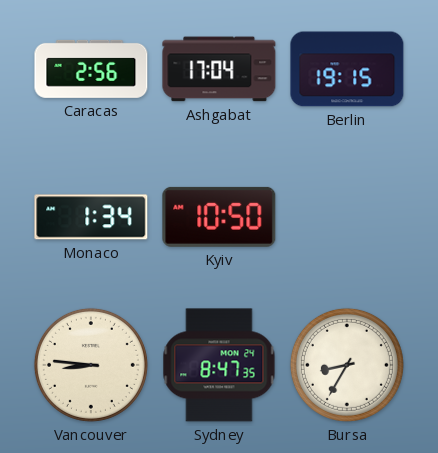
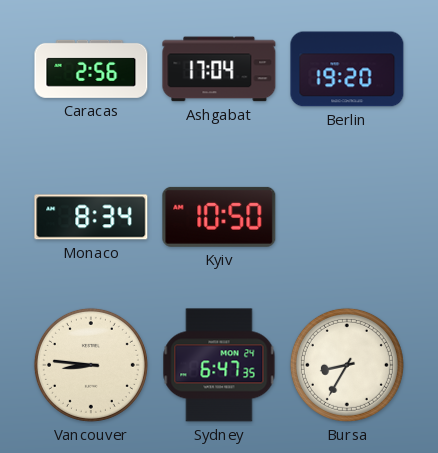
Berlin: 19:15 -> 19:20
Monaco: 1:34 -> 8:34
Sydney: 8:47 -> 6:47
